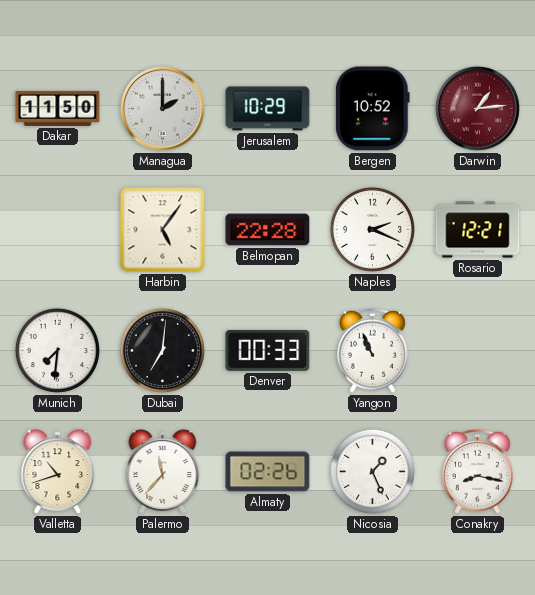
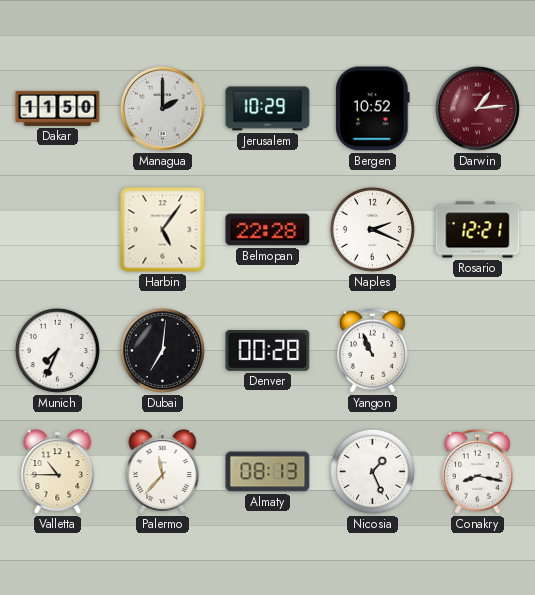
Munich: 7:31 -> 7:34
Denver: 00:33 -> 00:28
Valletta: 10:42 -> 10:45
Almaty: 02:26 -> 08:13
